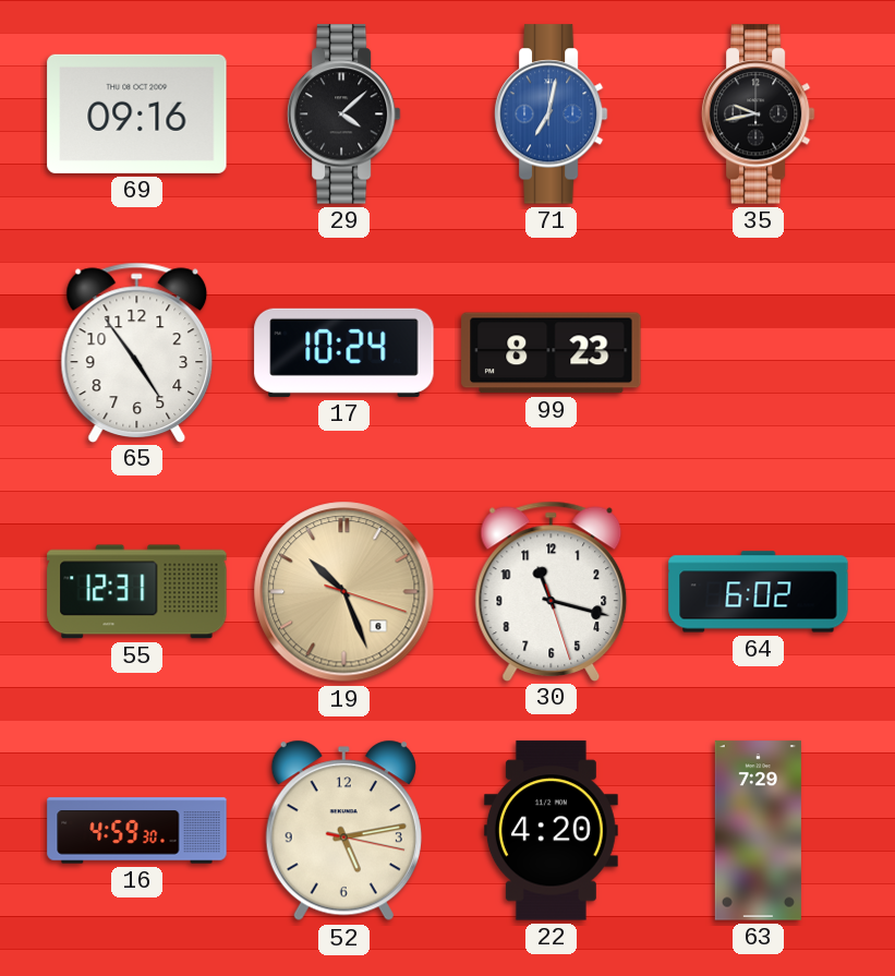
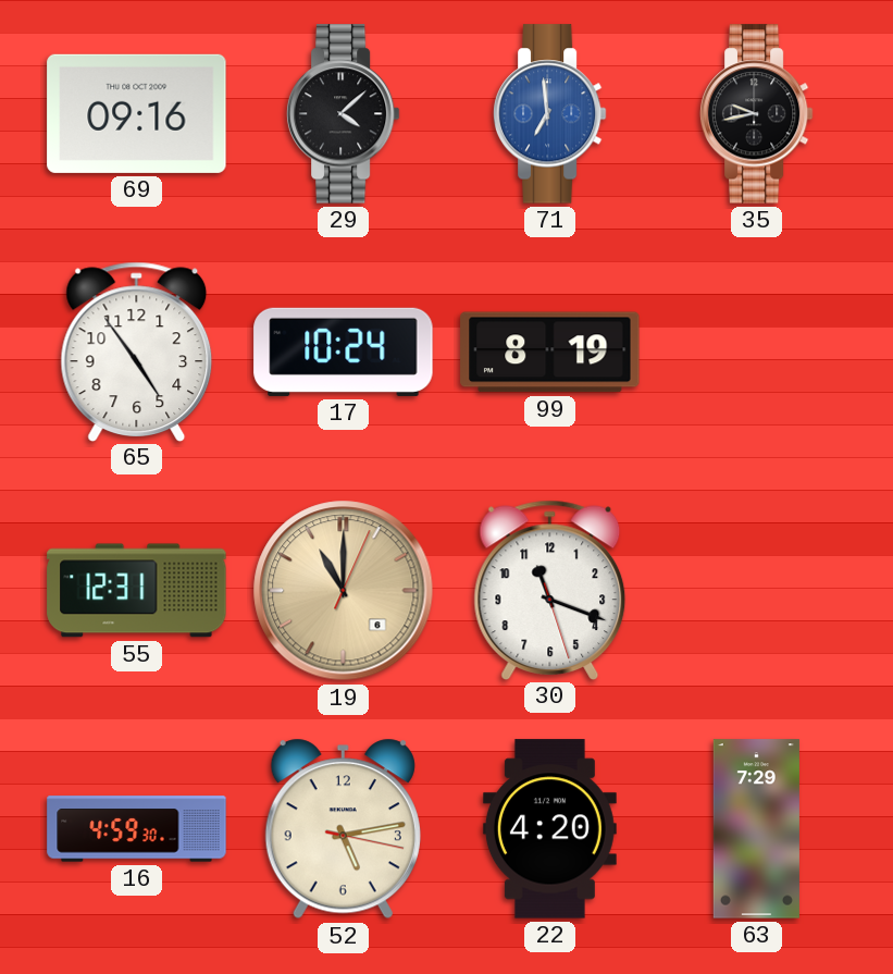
71: 7:02 -> 6:59
99: 8:23 -> 8:19
19: 10:26 -> 11:00
30: 11:17 -> 11:18
64: 6:02 -> none
